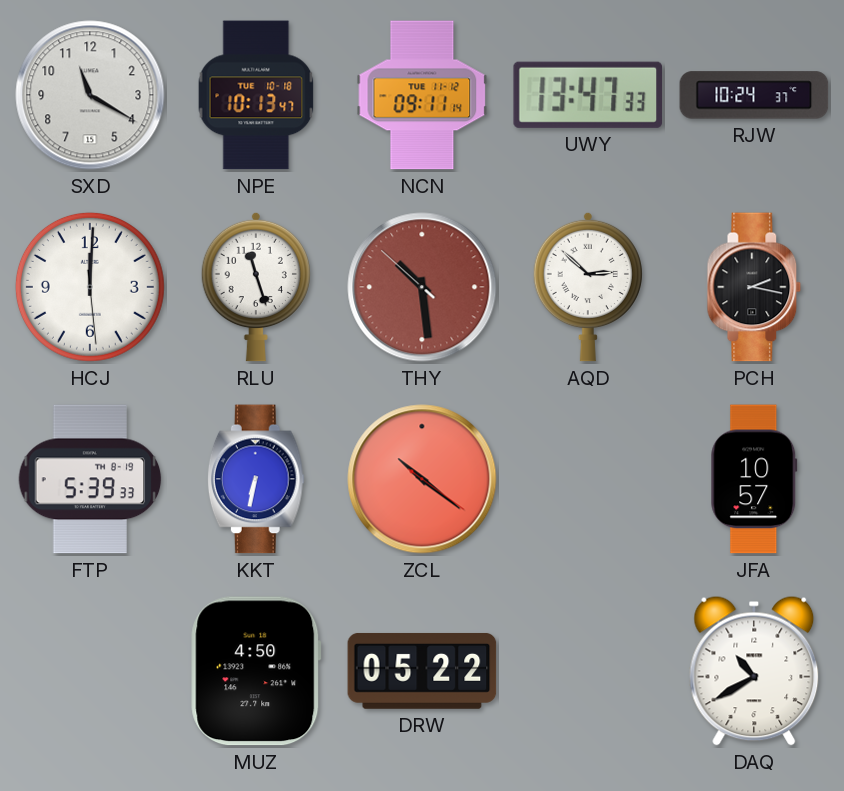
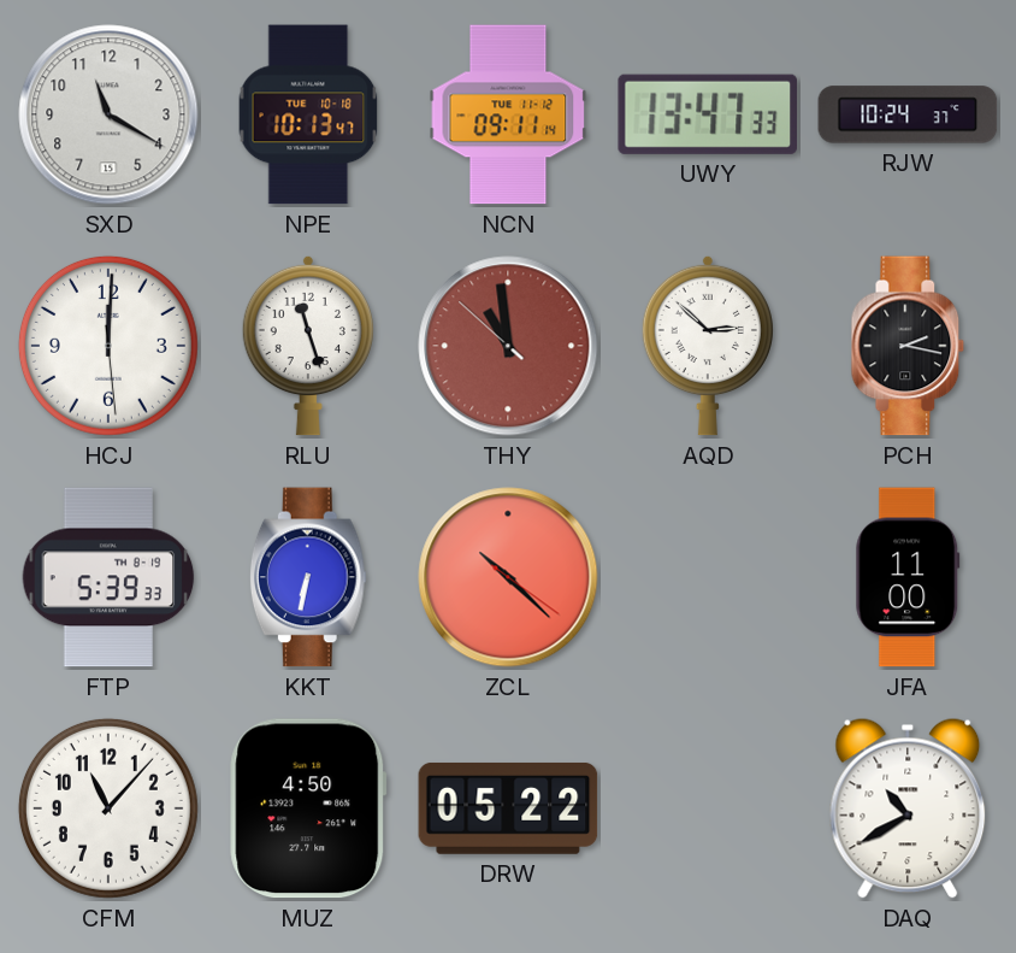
THY: 10:28 -> 10:58
ZCL: 10:21 -> 10:22
JFA: 10:57 -> 11:00
CFM: none -> 11:07
